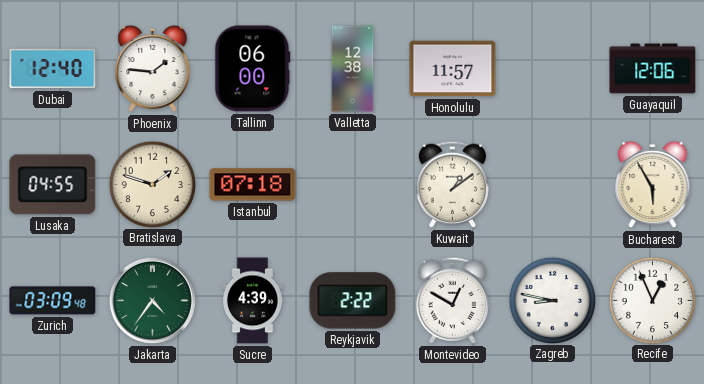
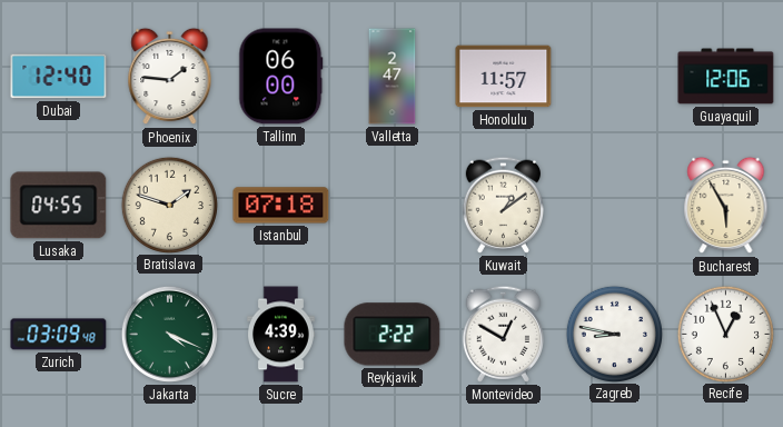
Valletta: 12:38 -> 2:47
Jakarta: 4:36 -> 4:19
